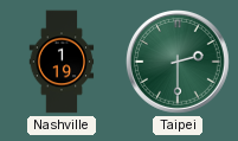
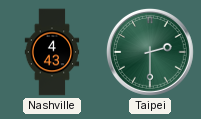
Nashville: 1:19 -> 4:43
